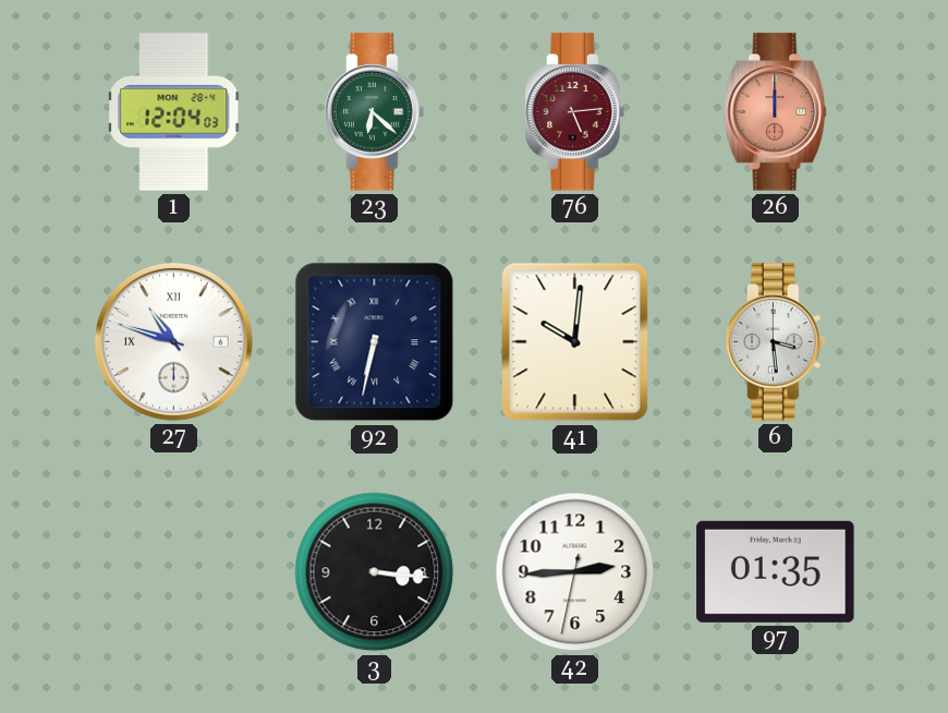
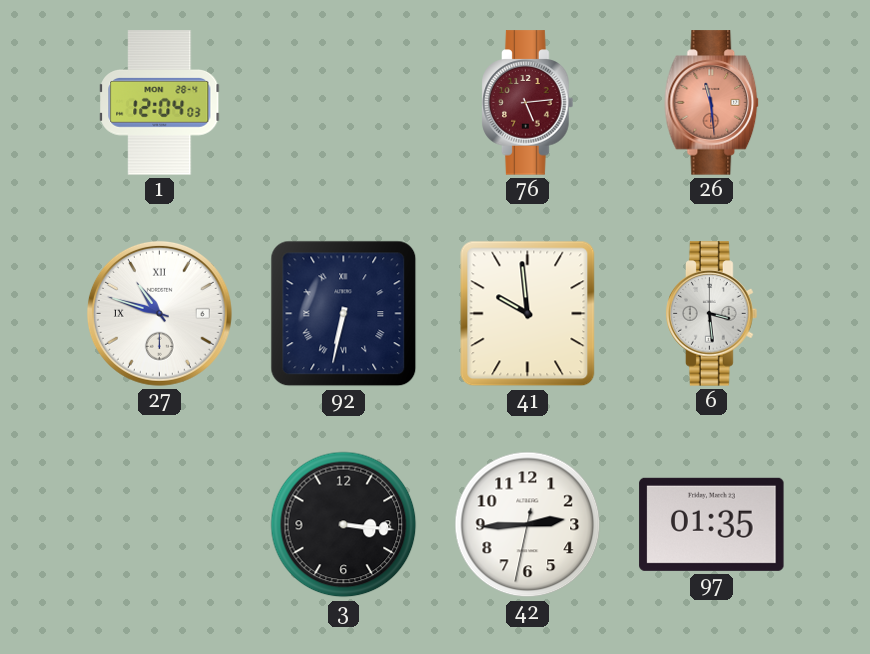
23: 6:22 -> none
26: 12:00 -> 11:29
41: 10:01 -> 9:59
